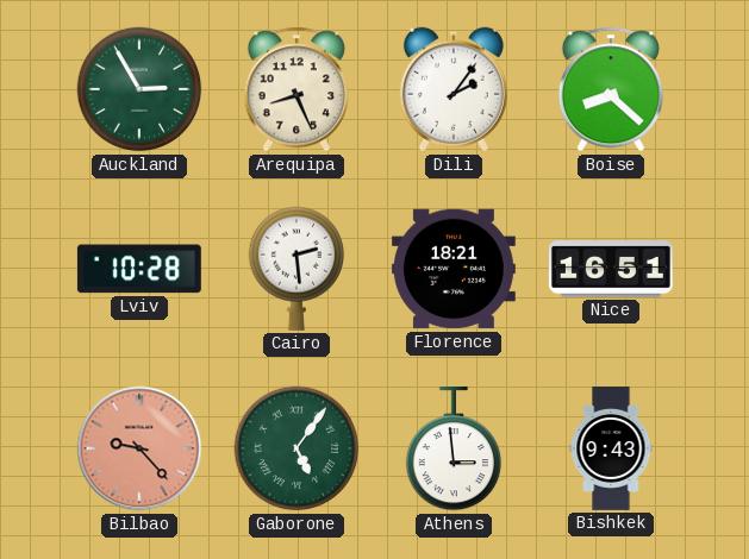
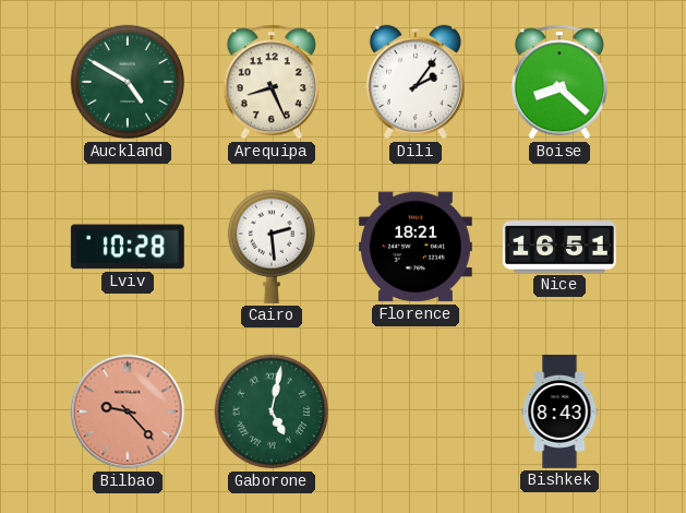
Auckland: 2:55 -> 4:50
Gaborone: 5:06 -> 5:02
Athens: 2:59 -> none
Bishkek: 9:43 -> 8:43
